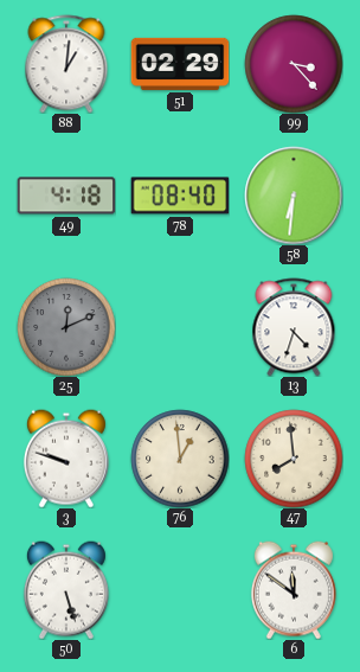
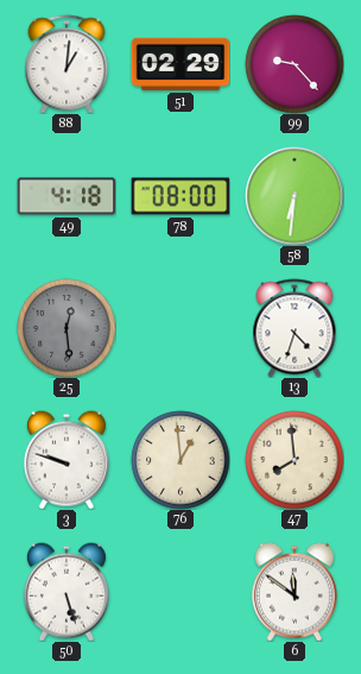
99: 3:23 -> 9:23
78: 08:40 -> 08:00
25: 12:11 -> 12:29
